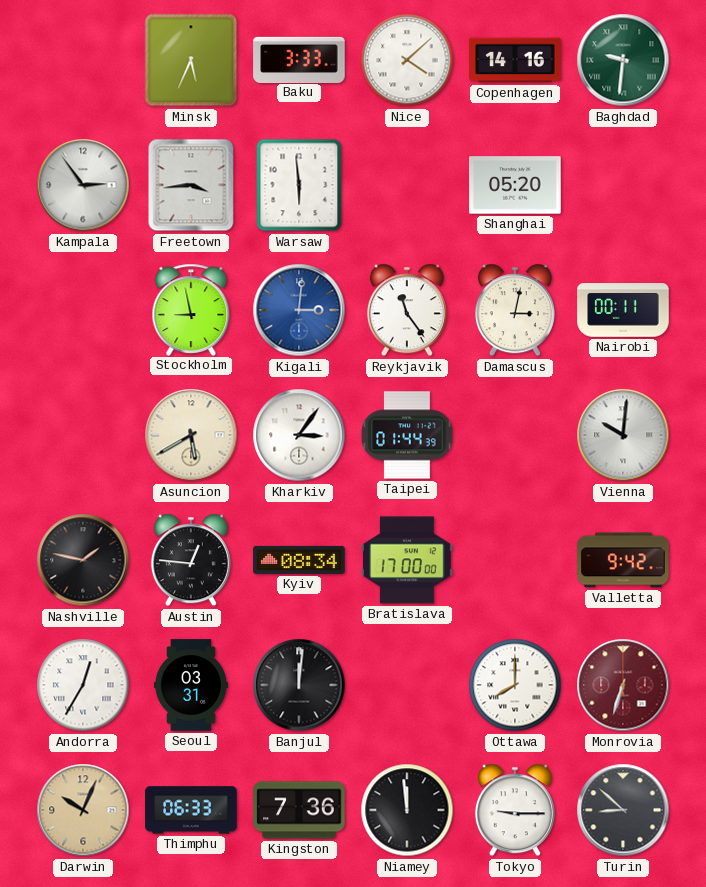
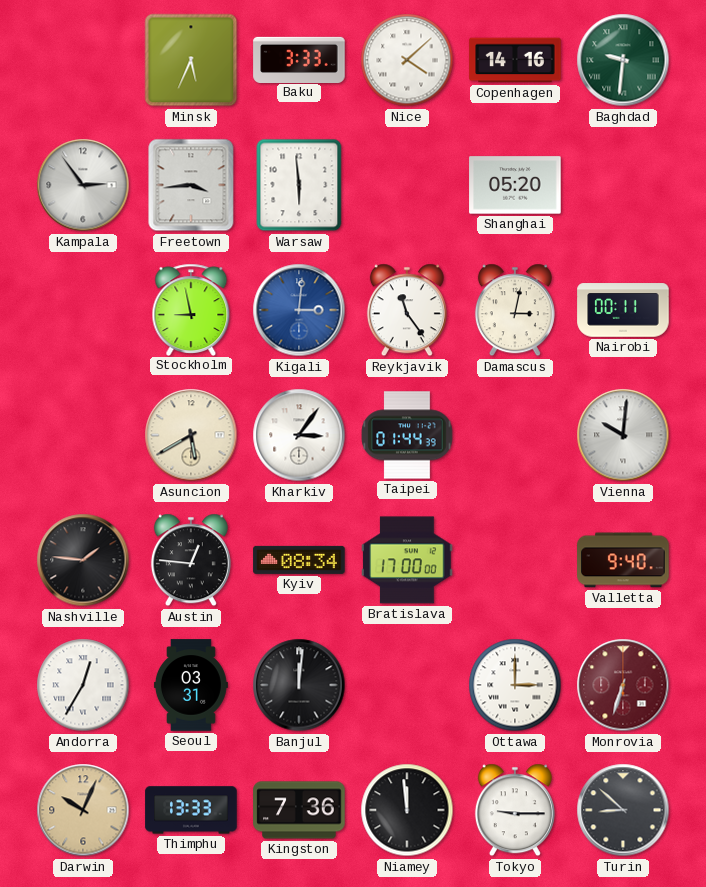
Nashville: 1:47 -> 1:46
Valletta: 9:42 -> 9:40
Ottawa: 8:00 -> 3:00
Thimphu: 06:33 -> 13:33
